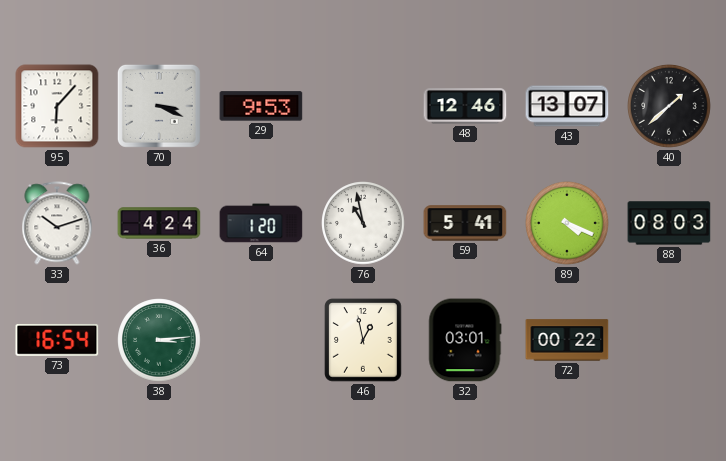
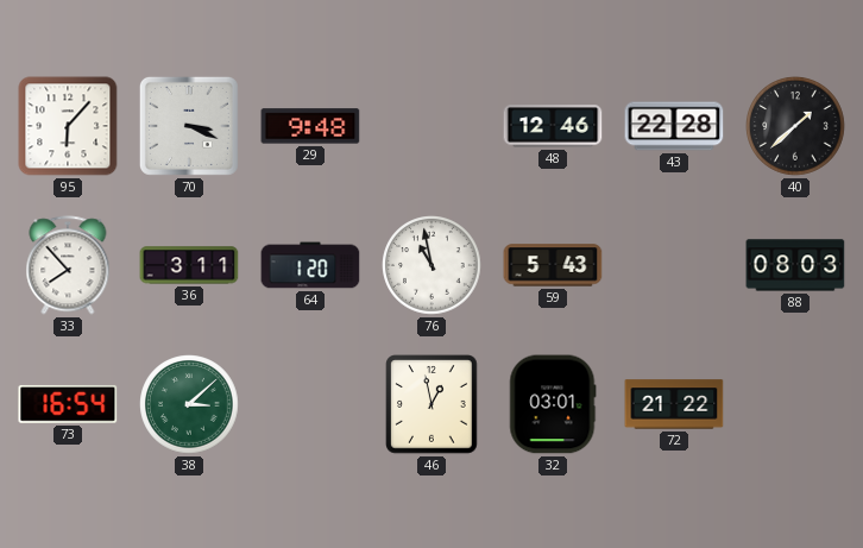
29: 9:53 -> 9:48
43: 13:07 -> 22:28
33: 10:12 -> 7:53
36: 4:24 -> 3:11
59: 5:41 -> 5:43
89: 4:19 -> none
38: 3:14 -> 3:08
72: 00:22 -> 21:22
